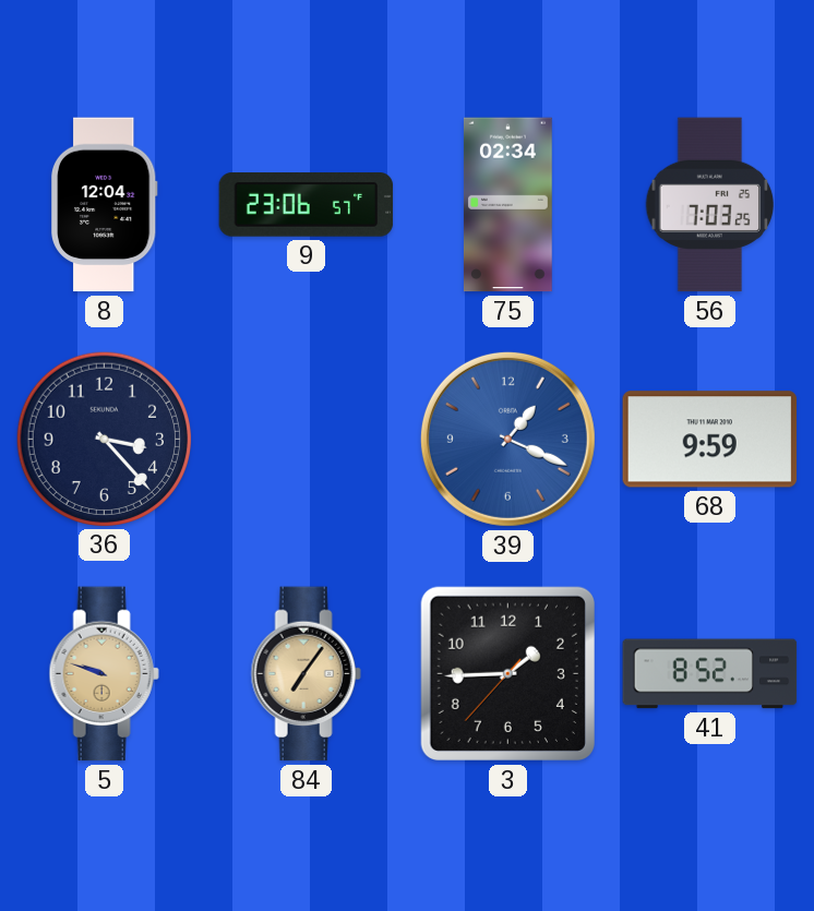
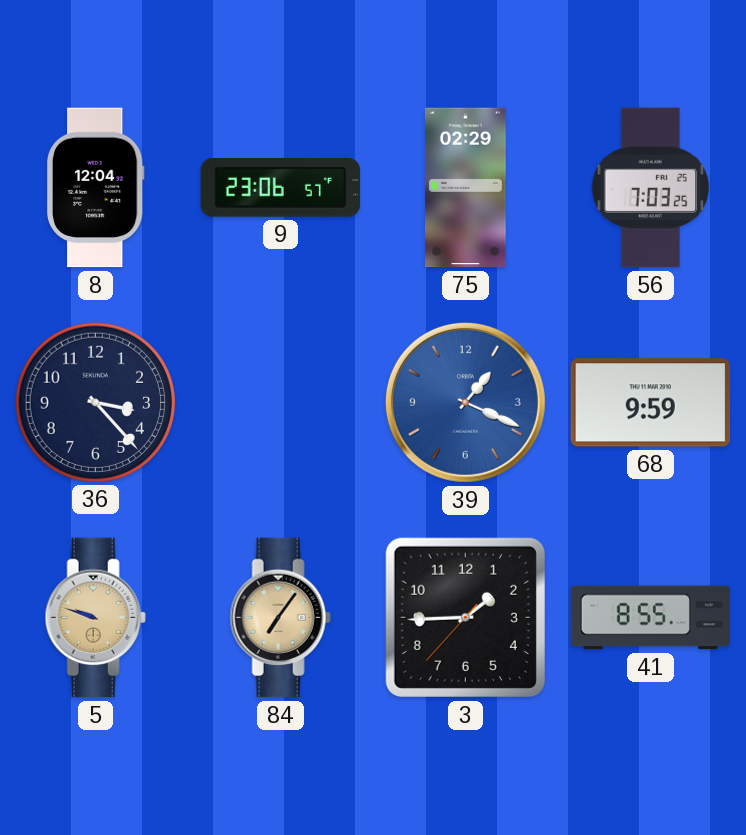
75: 02:34 -> 02:29
41: 8:52 -> 8:55
